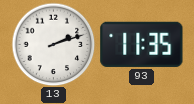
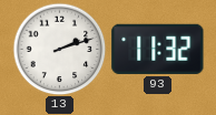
93: 11:35 -> 11:32
